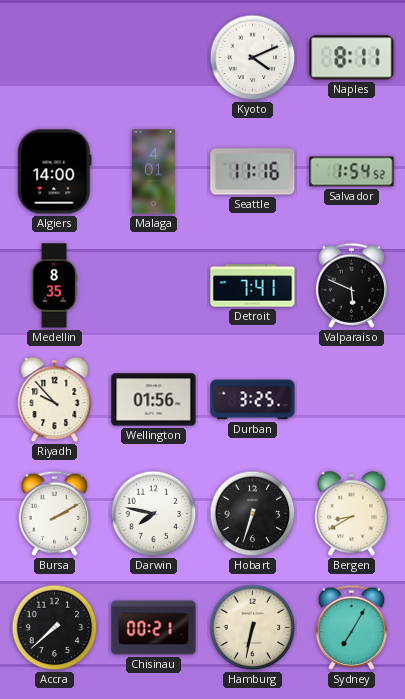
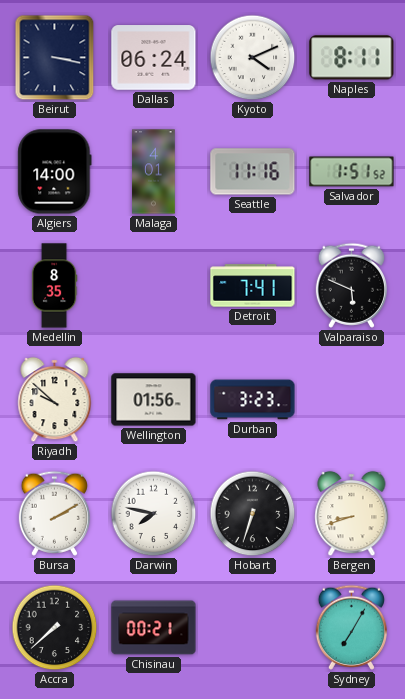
Beirut: none -> 3:17
Dallas: none -> 06:24
Salvador: 1:54 -> 1:51
Riyadh: 9:53 -> 9:52
Durban: 3:25 -> 3:23
Bergen: 8:40 -> 8:42
Hamburg: 6:32 -> none
